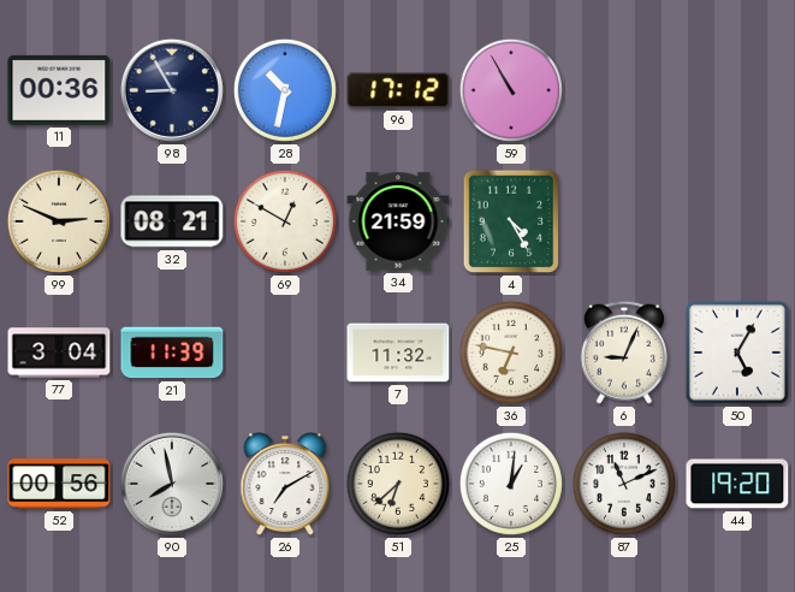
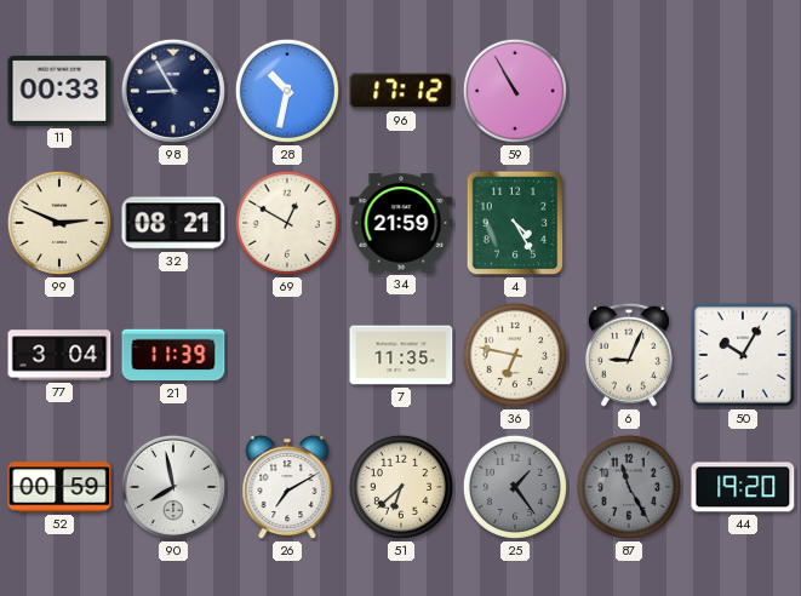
11: 00:36 -> 00:33
7: 11:32 -> 11:35
50: 5:05 -> 10:05
52: 00:56 -> 00:59
25: 1:01 -> 1:24
25 dial: white -> grey
87: 11:11 -> 11:25
87 dial: white -> grey
